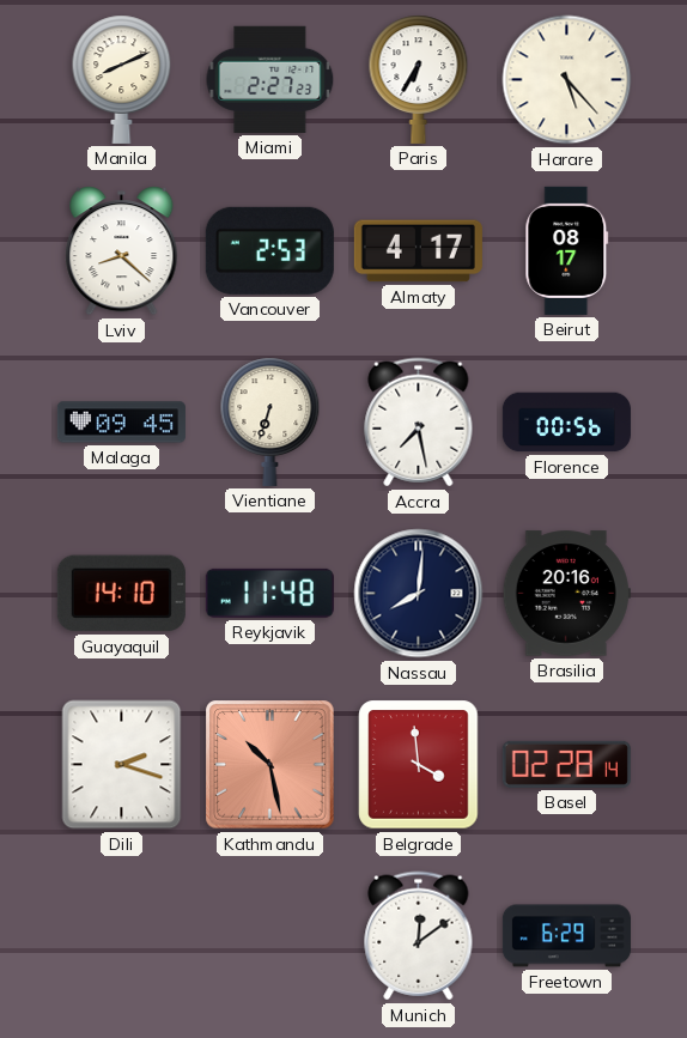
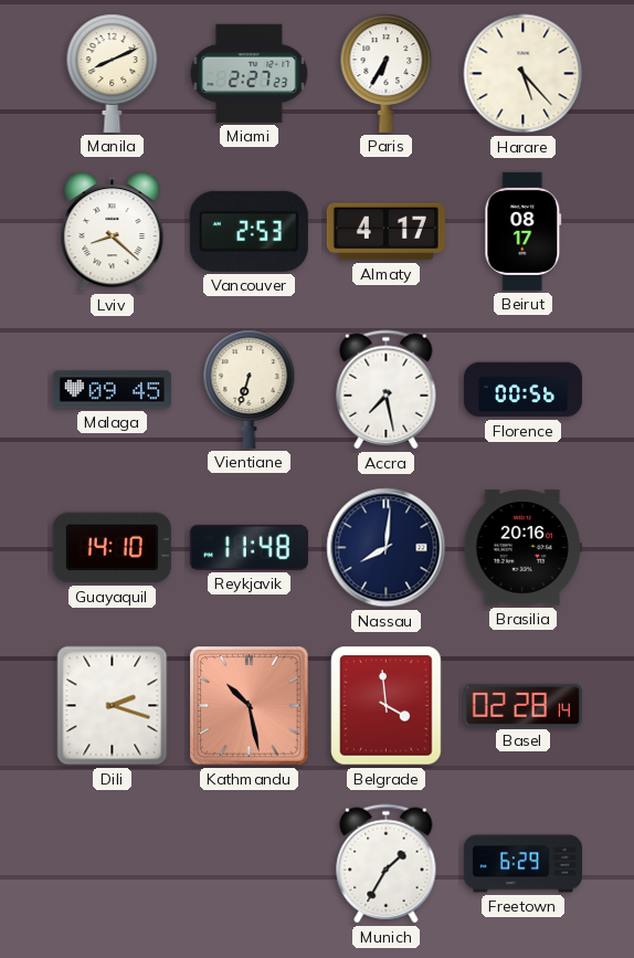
Munich: 12:09 -> 1:35
